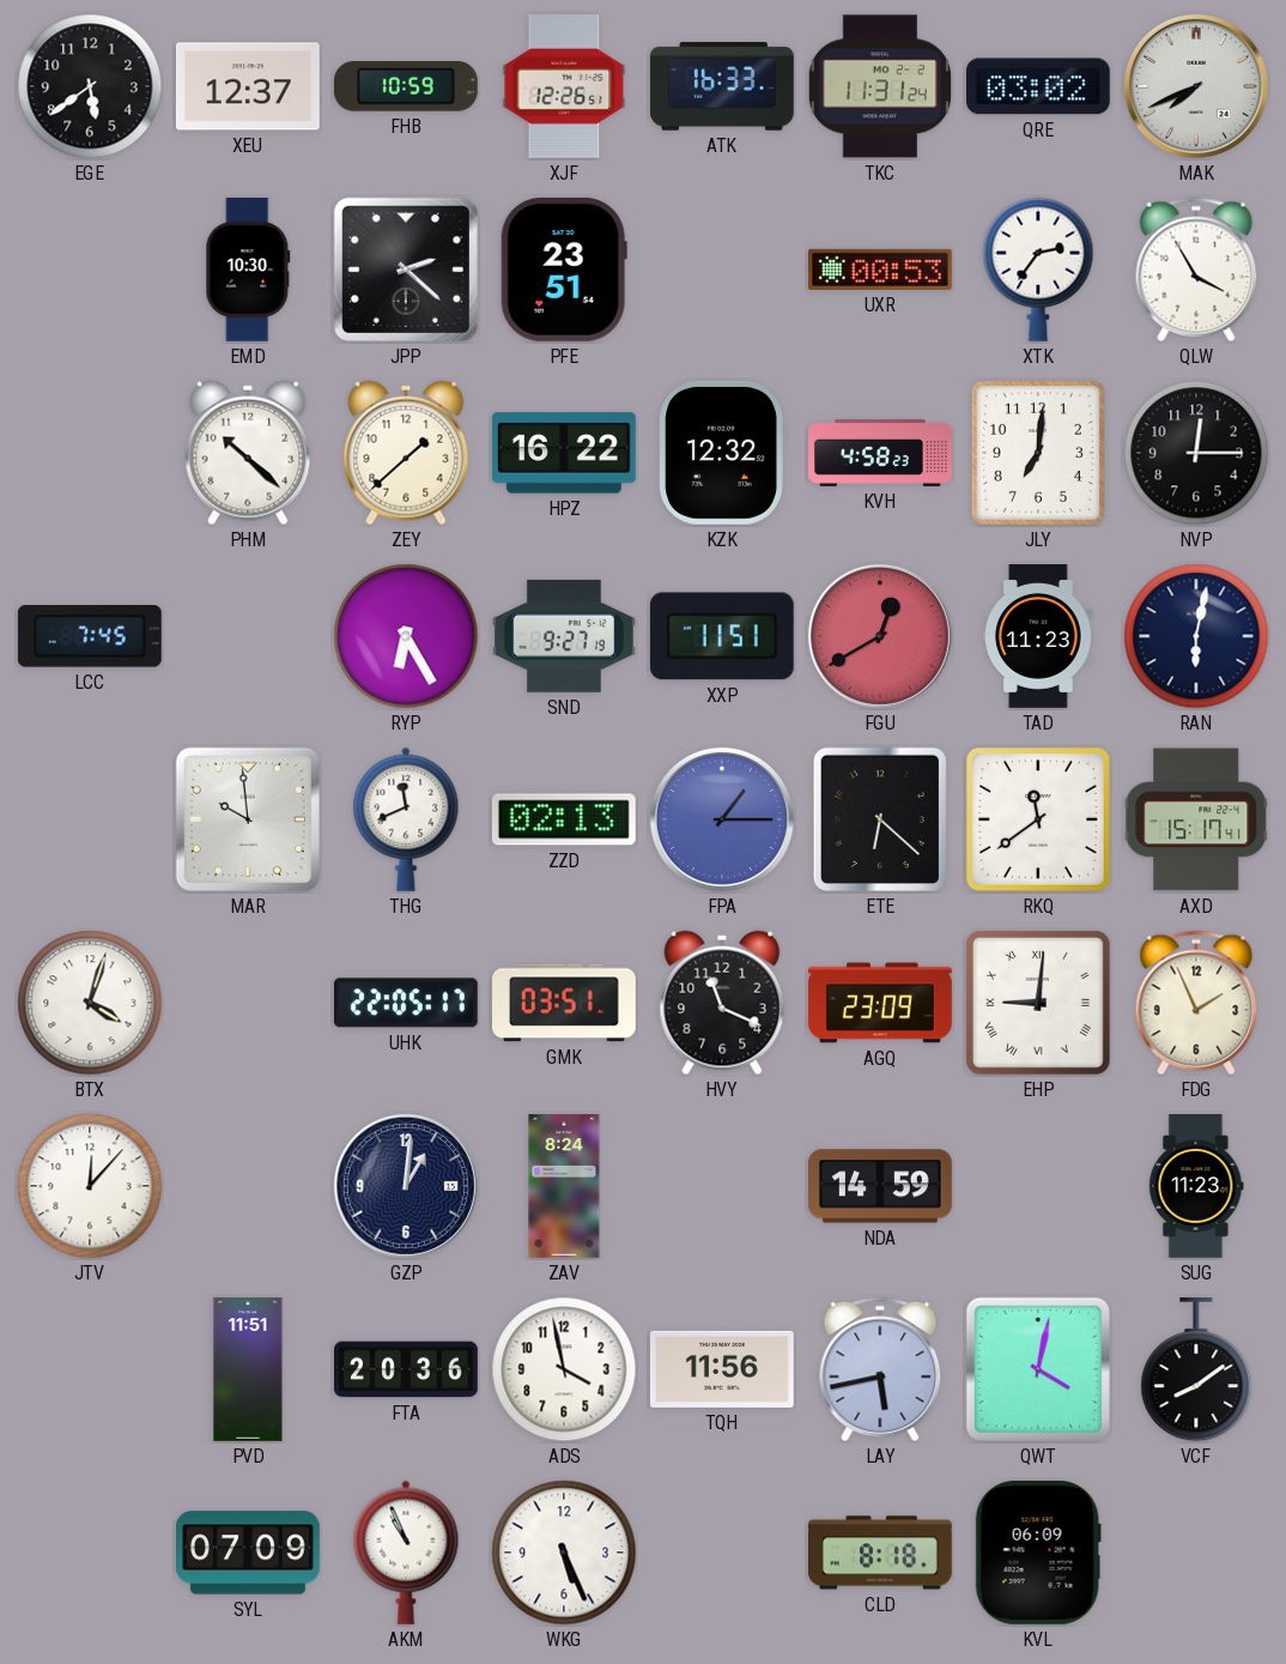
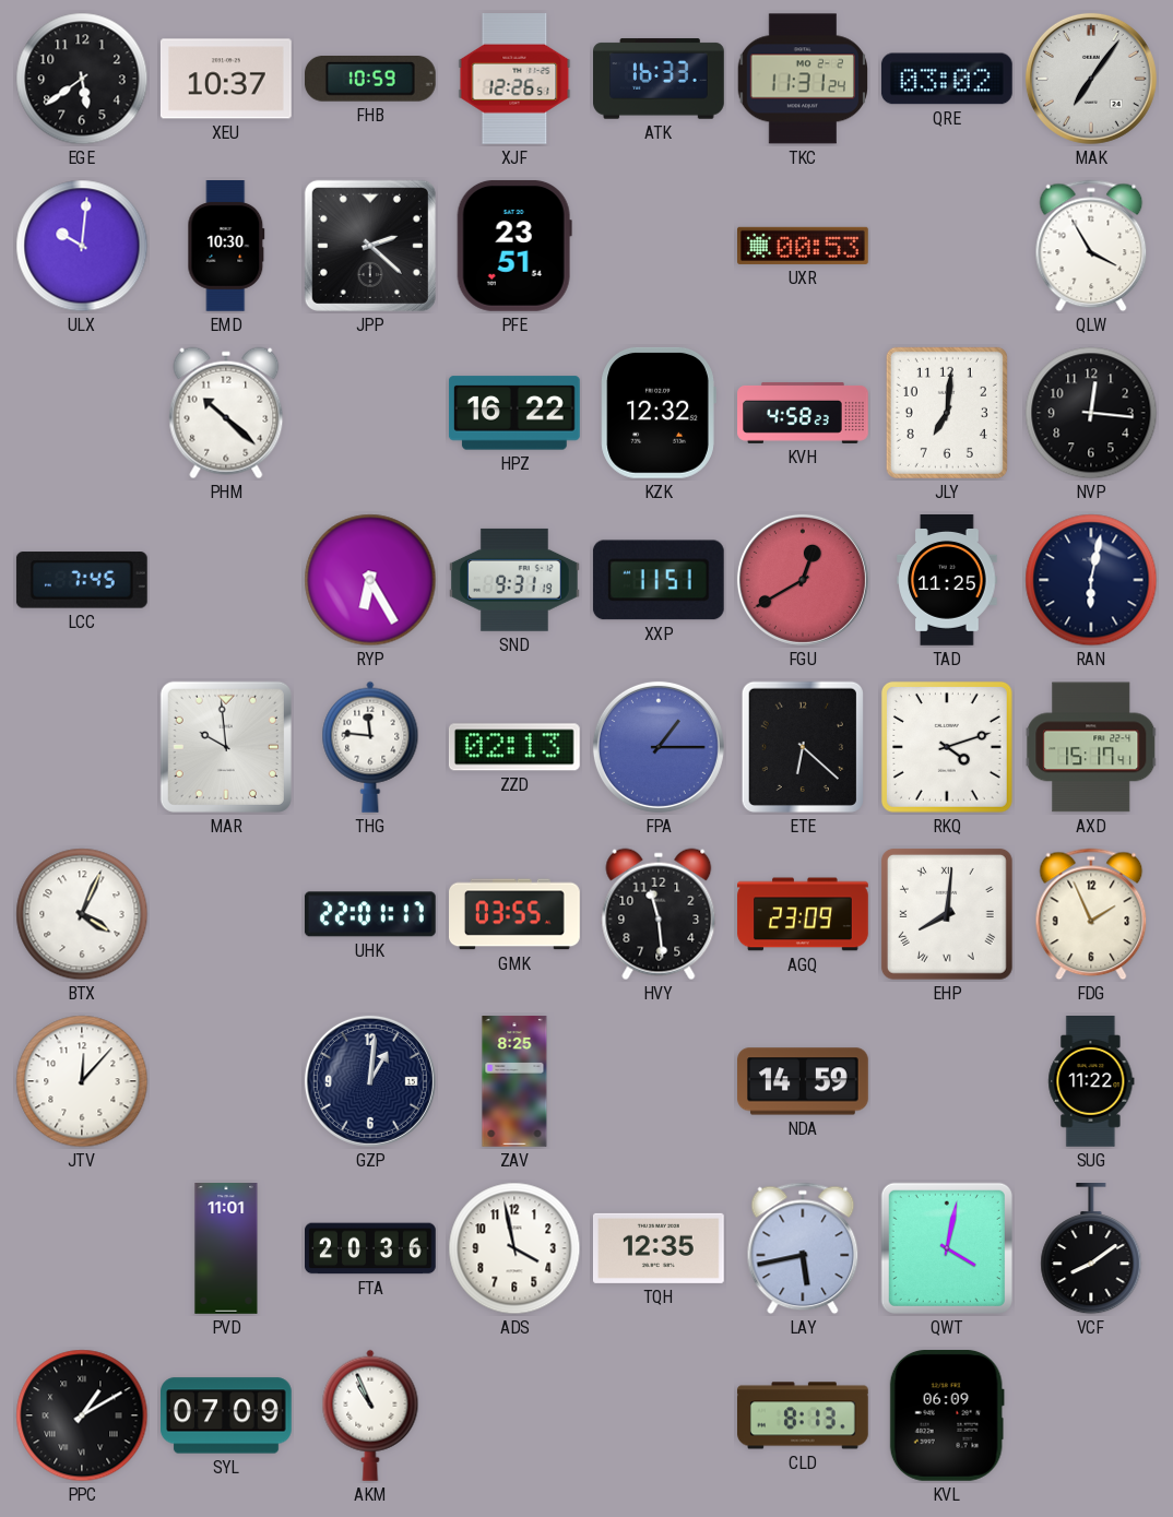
XEU: 12:37 -> 10:37
MAK: 7:41 -> 7:06
ULX: none -> 10:01
XTK: 2:36 -> none
ZEY: 1:38 -> none
NVP: 12:15 -> 12:16
SND: 9:27 -> 9:31
TAD: 11:23 -> 11:25
THG: 11:41 -> 11:46
RKQ: 11:39 -> 4:12
BTX: 4:03 -> 4:04
UHK: 22:05 -> 22:01
GMK: 03:51 -> 03:55
HVY: 11:19 -> 11:29
EHP: 9:01 -> 8:01
ZAV: 8:24 -> 8:25
SUG: 11:23 -> 11:22
PVD: 11:51 -> 11:01
TQH: 11:56 -> 12:35
PPC: none -> 1:10
WKG: 5:26 -> none
CLD: 8:18 -> 8:13
